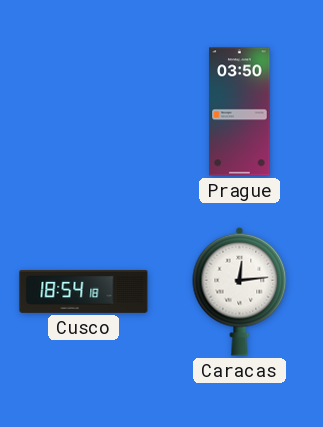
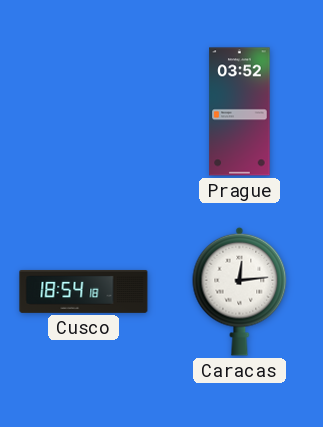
Prague: 03:50 -> 03:52
